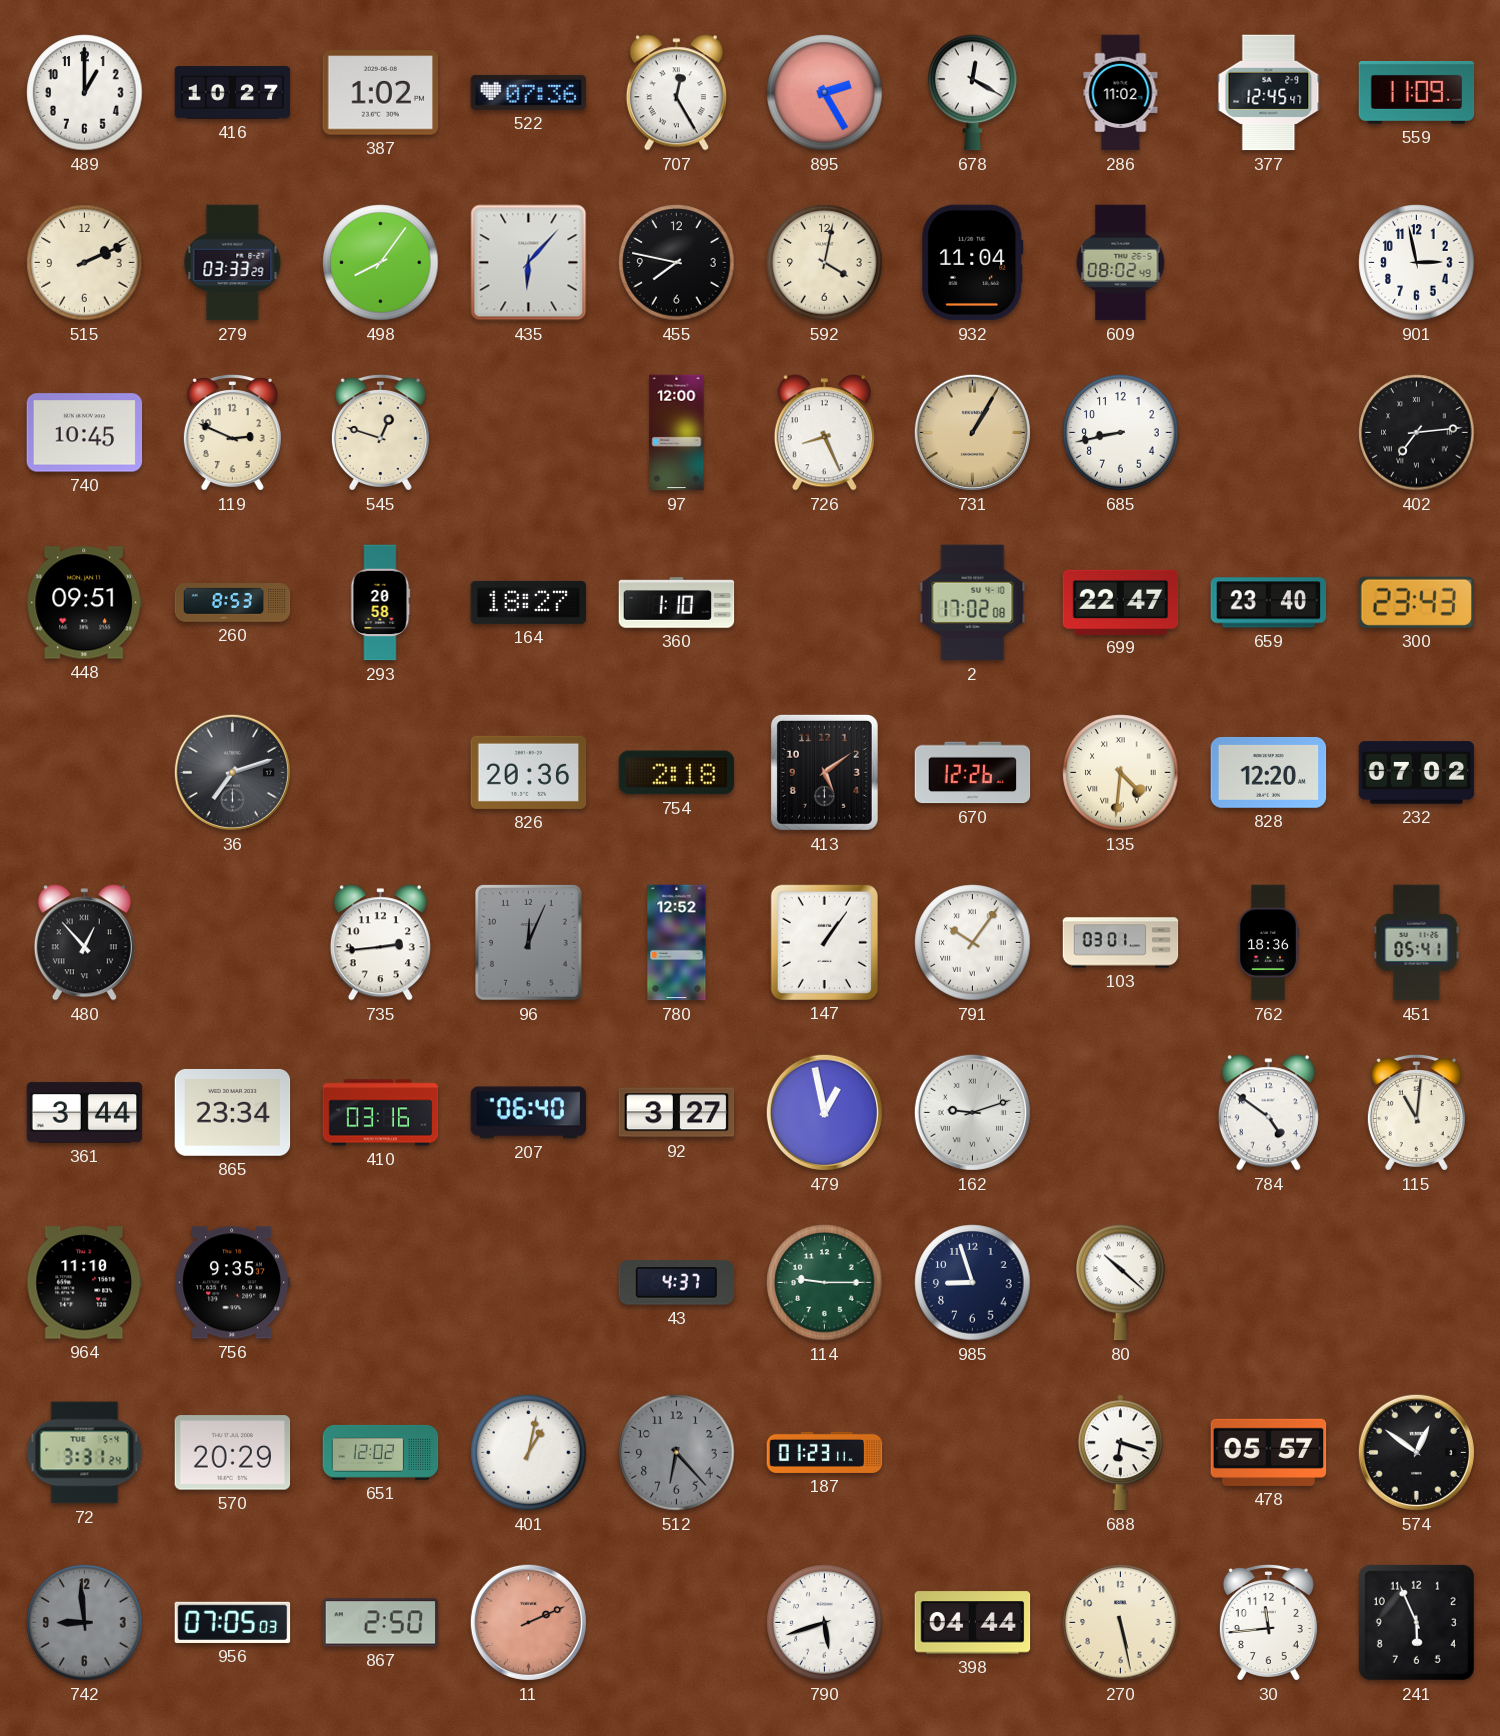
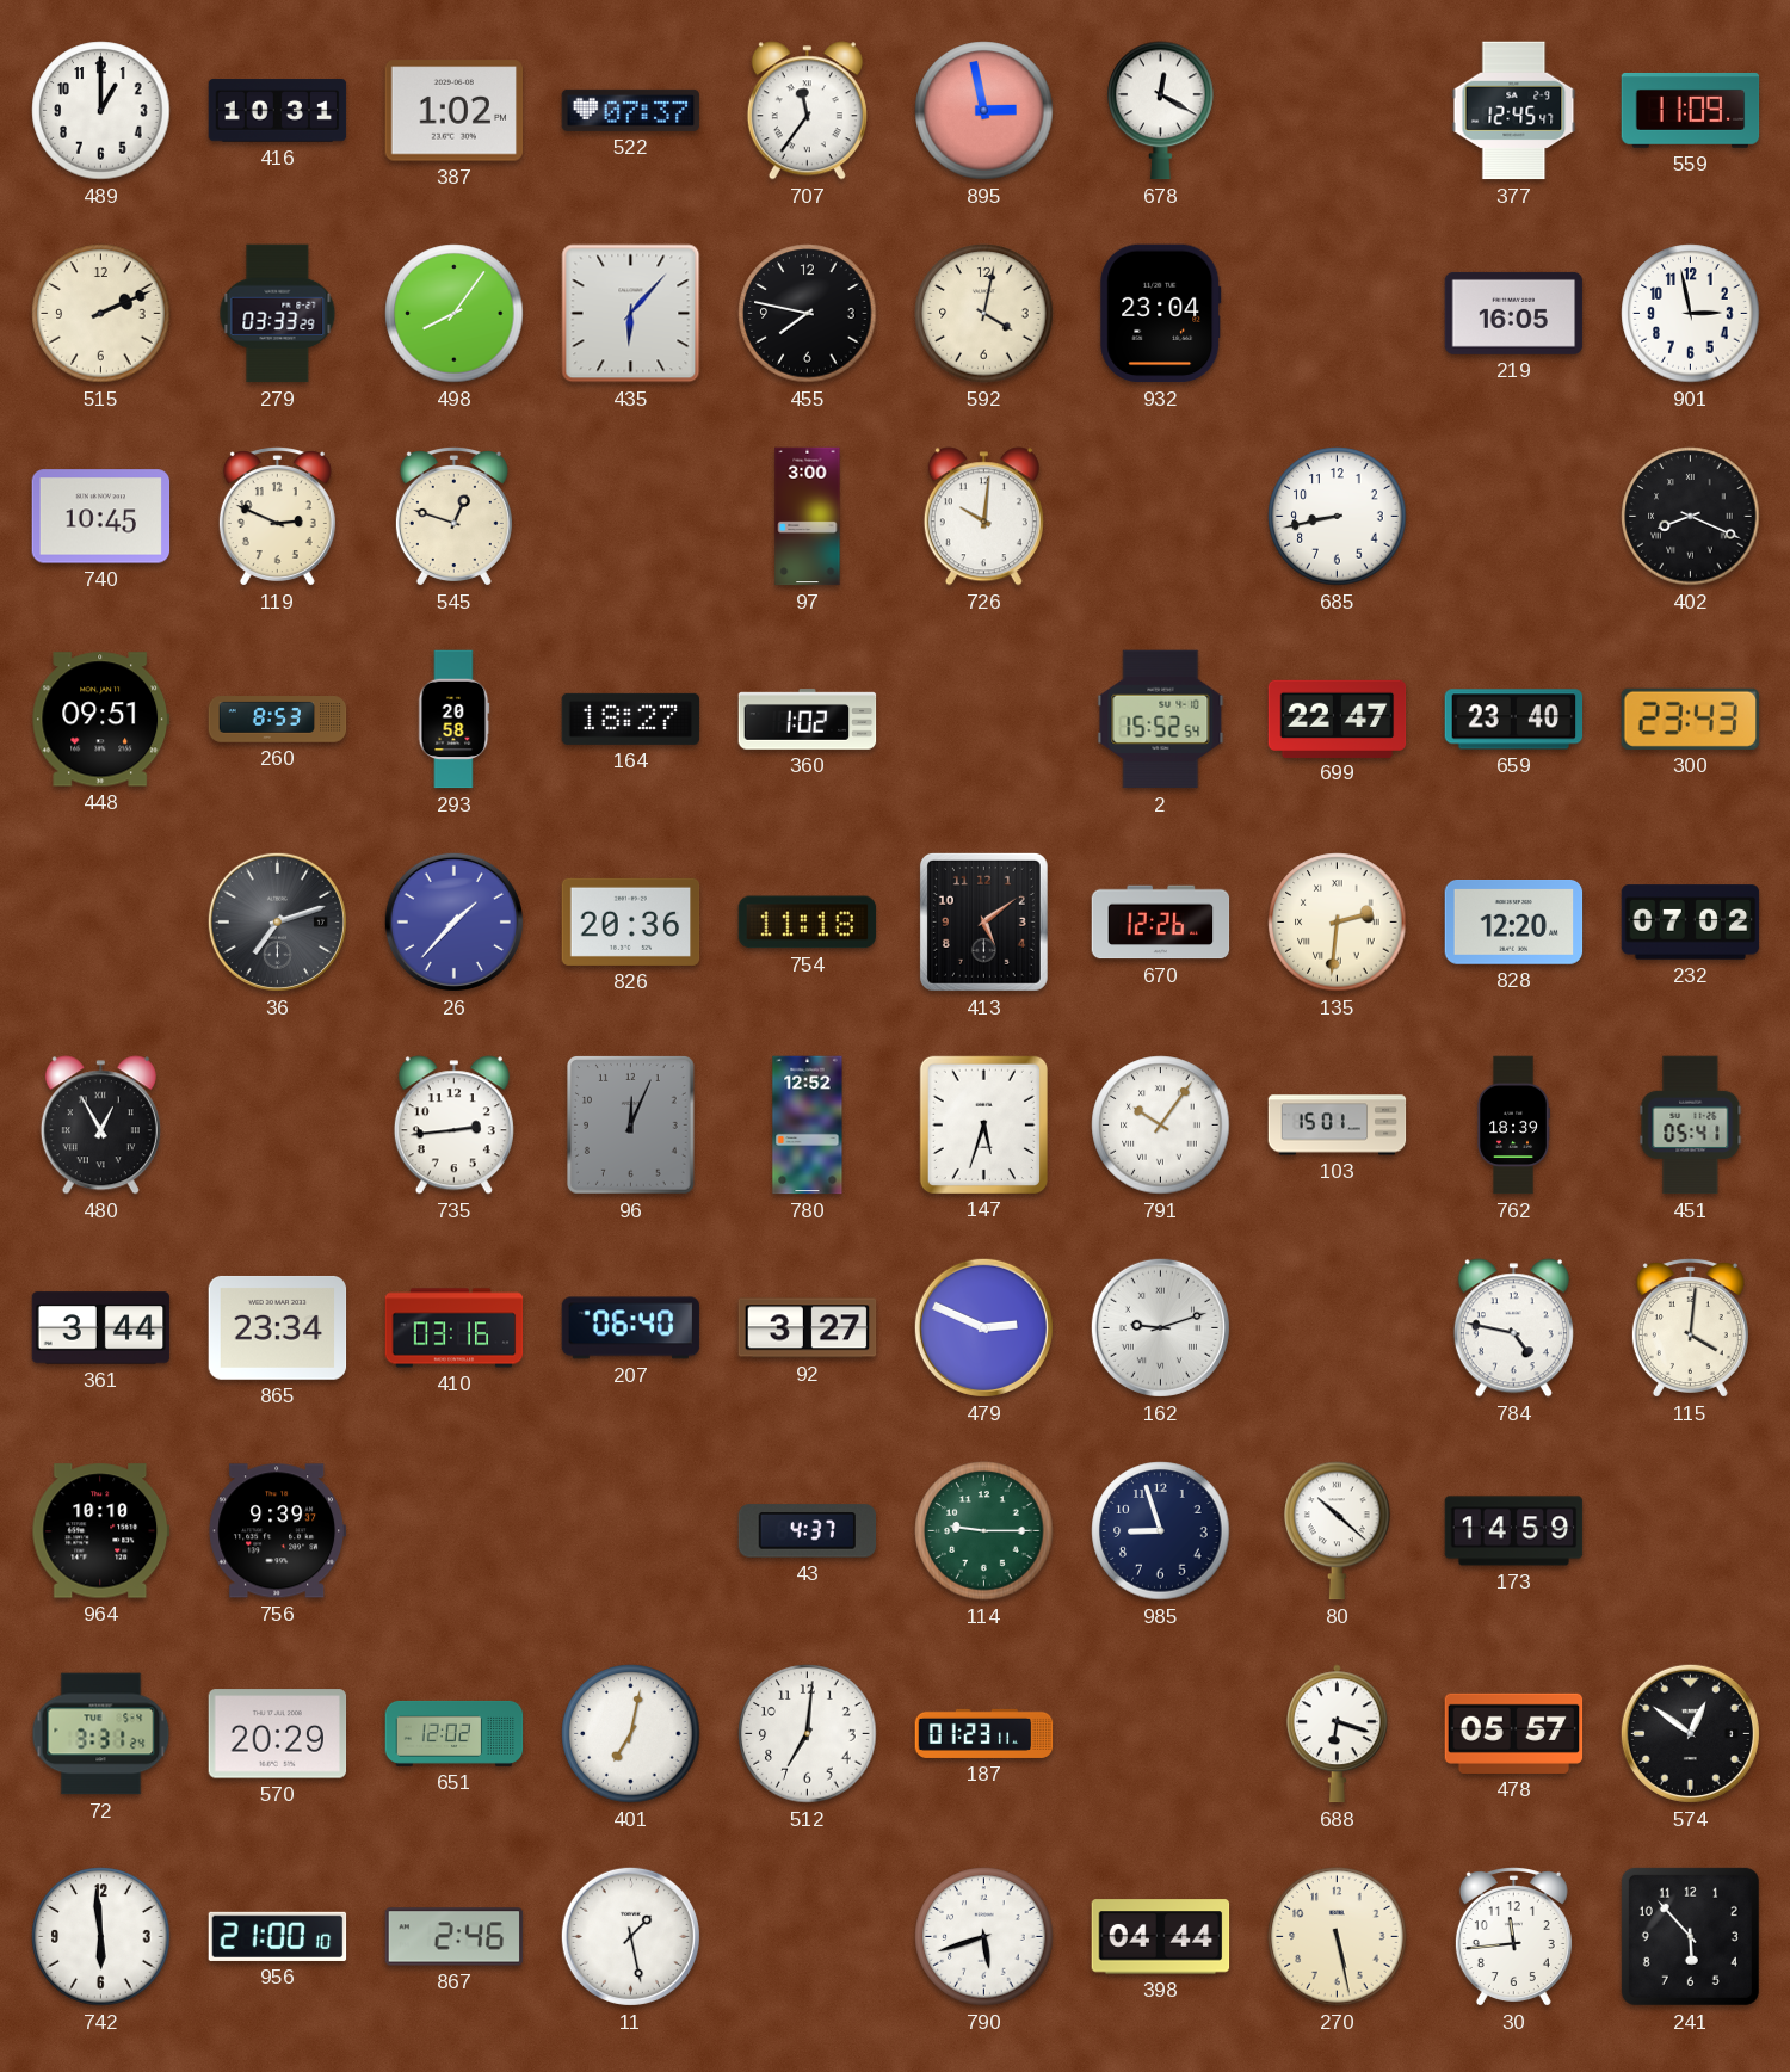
416: 10:27 -> 10:31
522: 07:36 -> 07:37
707: 12:25 -> 11:36
895: 2:25 -> 2:58
286: 11:02 -> none
932: 11:04 -> 23:04
609: 08:02 -> none
219: none -> 16:05
97: 12:00 -> 3:00
726: 8:26 -> 10:01
731: 1:05 -> none
402: 7:14 -> 8:19
360: 1:10 -> 1:02
2: 17:02 -> 15:52
26: none -> 1:37
754: 2:18 -> 11:18
135: 4:31 -> 2:31
480: 12:53 -> 12:55
147: 1:06 -> 5:33
103: 03:01 -> 15:01
762: 18:36 -> 18:39
479: 12:58 -> 2:49
784: 4:51 -> 4:47
115: 11:01 -> 4:01
964: 11:10 -> 10:10
756: 9:35 -> 9:39
173: none -> 14:59
401: 1:02 -> 7:02
512: 6:23 -> 7:01
512 dial: grey -> white
742: 8:59 -> 5:59
742 dial: grey -> white
956: 07:05 -> 21:00
867: 2:50 -> 2:46
11: 2:11 -> 1:28
11 dial: salmon -> white
241: 5:56 -> 5:53
